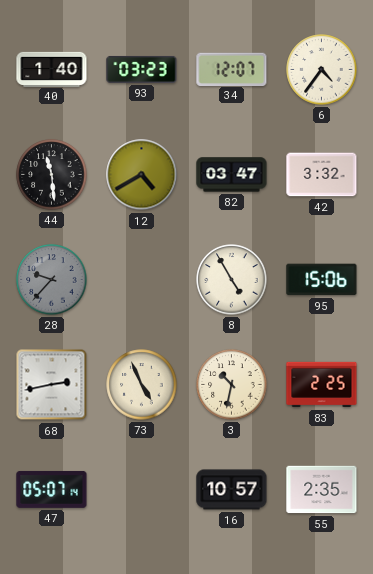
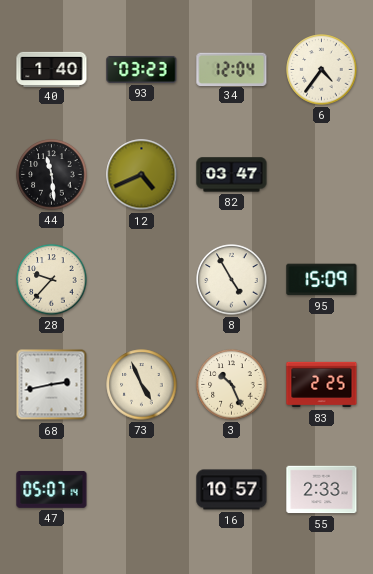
34: 12:07 -> 12:04
12: 4:40 -> 4:41
42: 3:32 -> none
28 dial: grey -> cream
95: 15:06 -> 15:09
3: 10:32 -> 10:26
55: 2:35 -> 2:33
